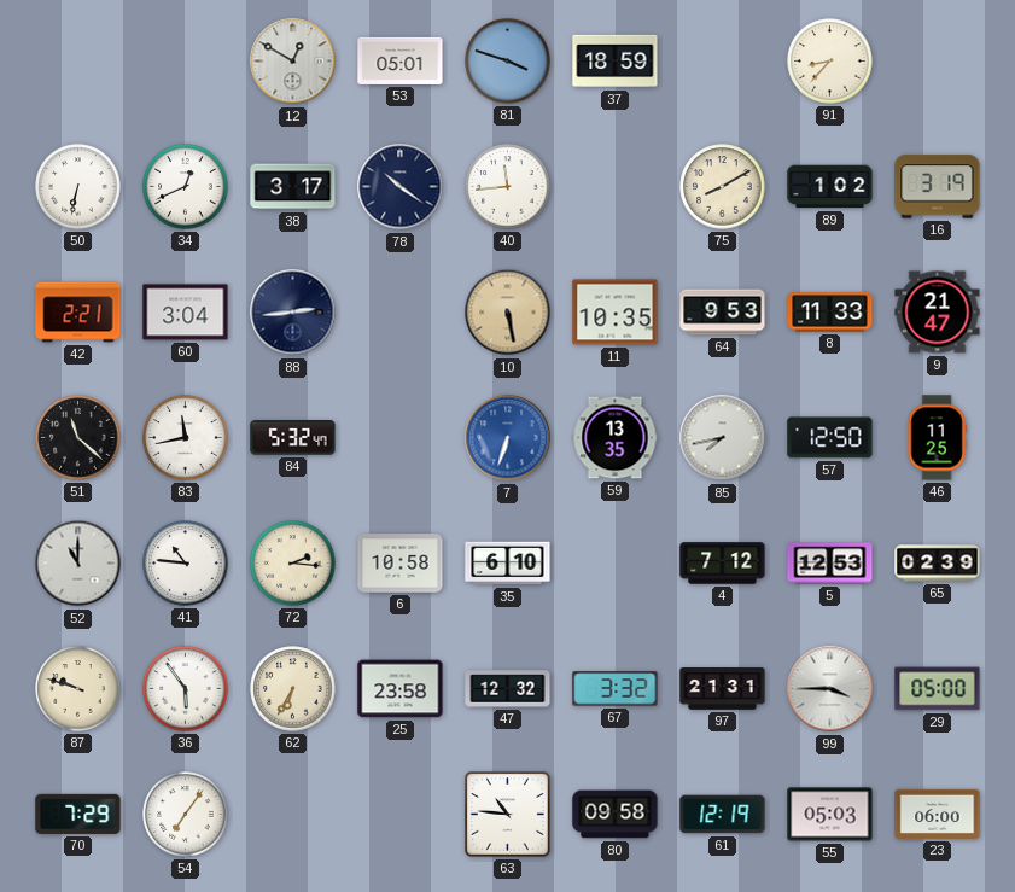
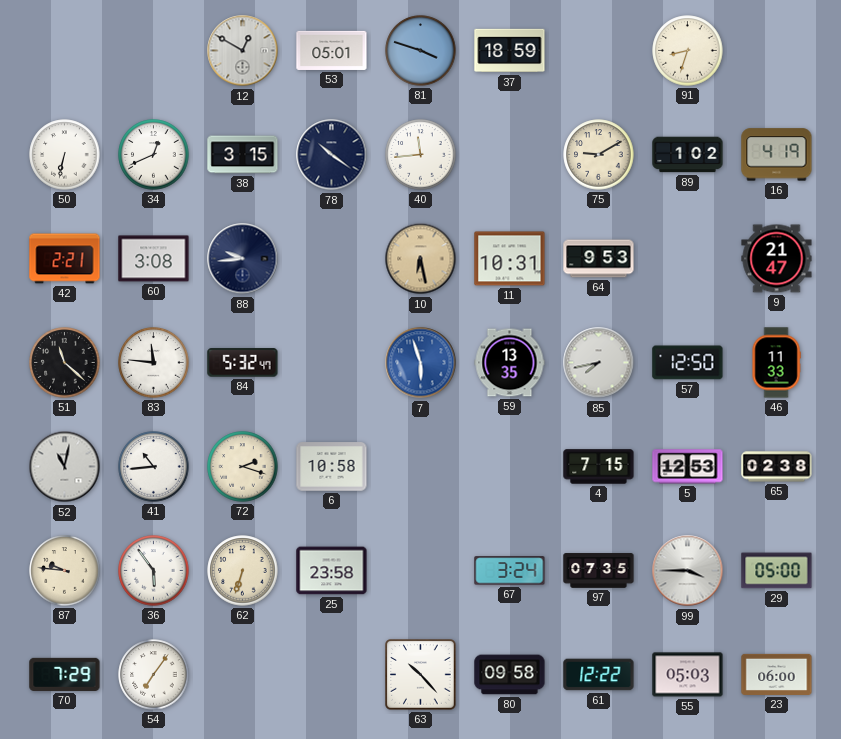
91: 8:37 -> 8:33
38: 3:17 -> 3:15
75: 8:10 -> 9:10
16: 3:19 -> 4:19
60: 3:04 -> 3:08
88: 2:44 -> 9:44
10: 5:28 -> 6:28
11: 10:35 -> 10:31
8: 11:33 -> none
83: 11:43 -> 11:46
7: 6:33 -> 5:57
46: 11:25 -> 11:33
52: 11:00 -> 11:02
41: 10:46 -> 10:44
72: 2:16 -> 2:18
35: 6:10 -> none
4: 7:12 -> 7:15
65: 02:39 -> 02:38
87: 9:48 -> 9:46
62: 6:35 -> 6:33
47: 12:32 -> none
67: 3:32 -> 3:24
97: 21:31 -> 07:35
63: 10:46 -> 10:23
61: 12:19 -> 12:22
